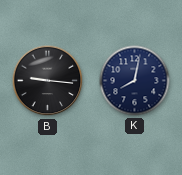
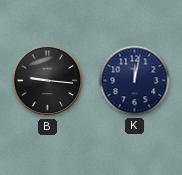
K: 8:02 -> 12:02
